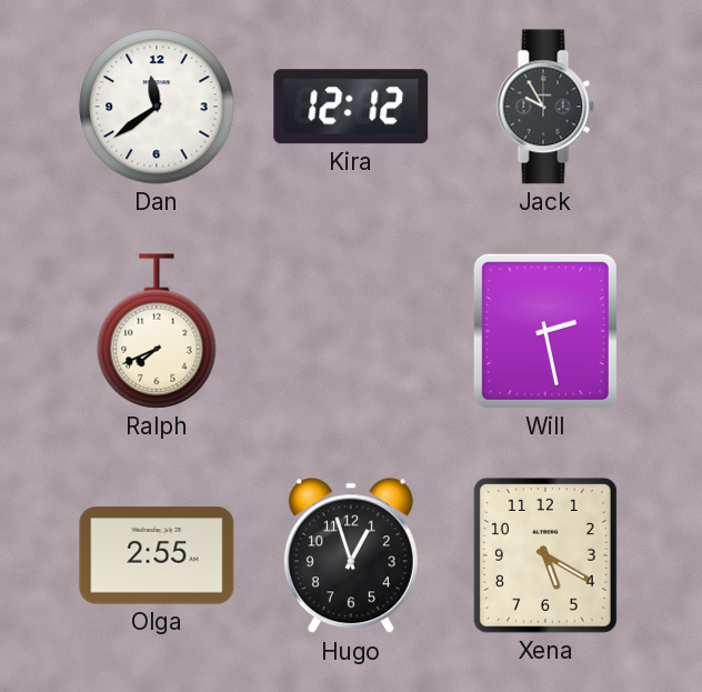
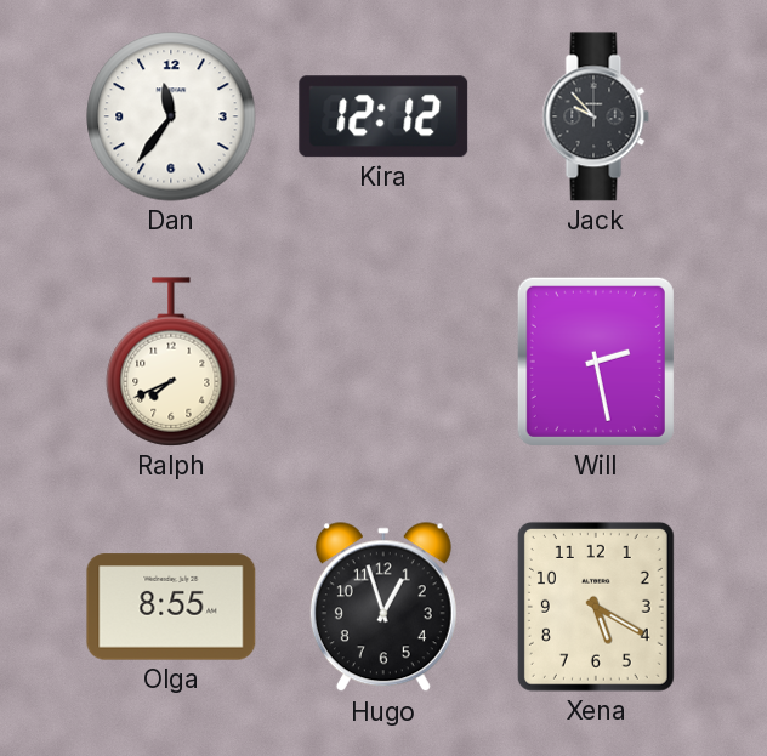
Dan: 11:39 -> 11:36
Jack: 9:55 -> 9:53
Olga: 2:55 -> 8:55
